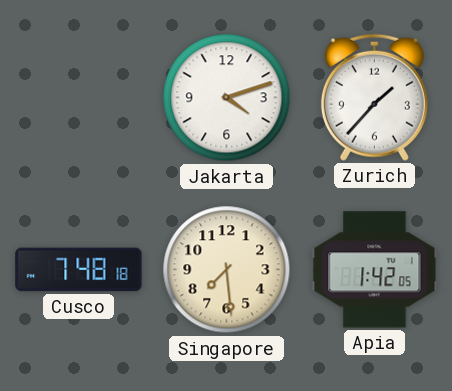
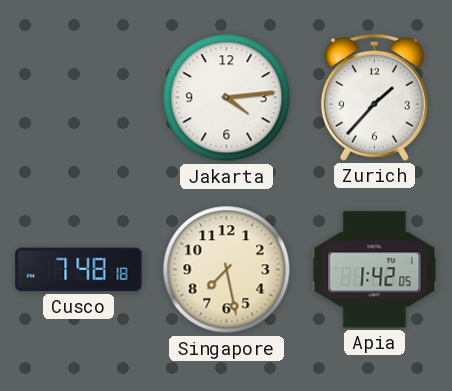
Jakarta: 4:12 -> 4:14
Singapore: 7:29 -> 7:28
